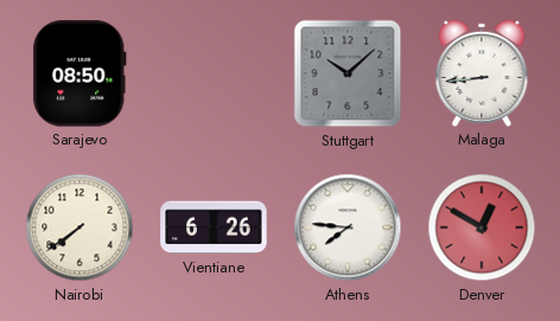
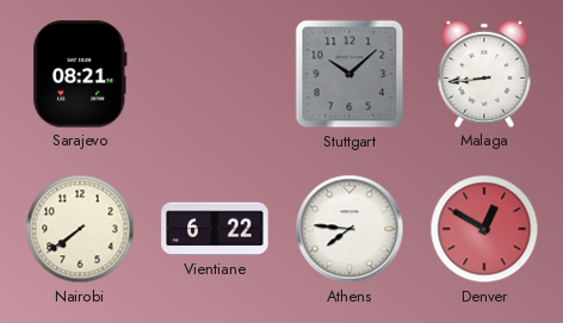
Sarajevo: 08:50 -> 08:21
Vientiane: 6:26 -> 6:22
